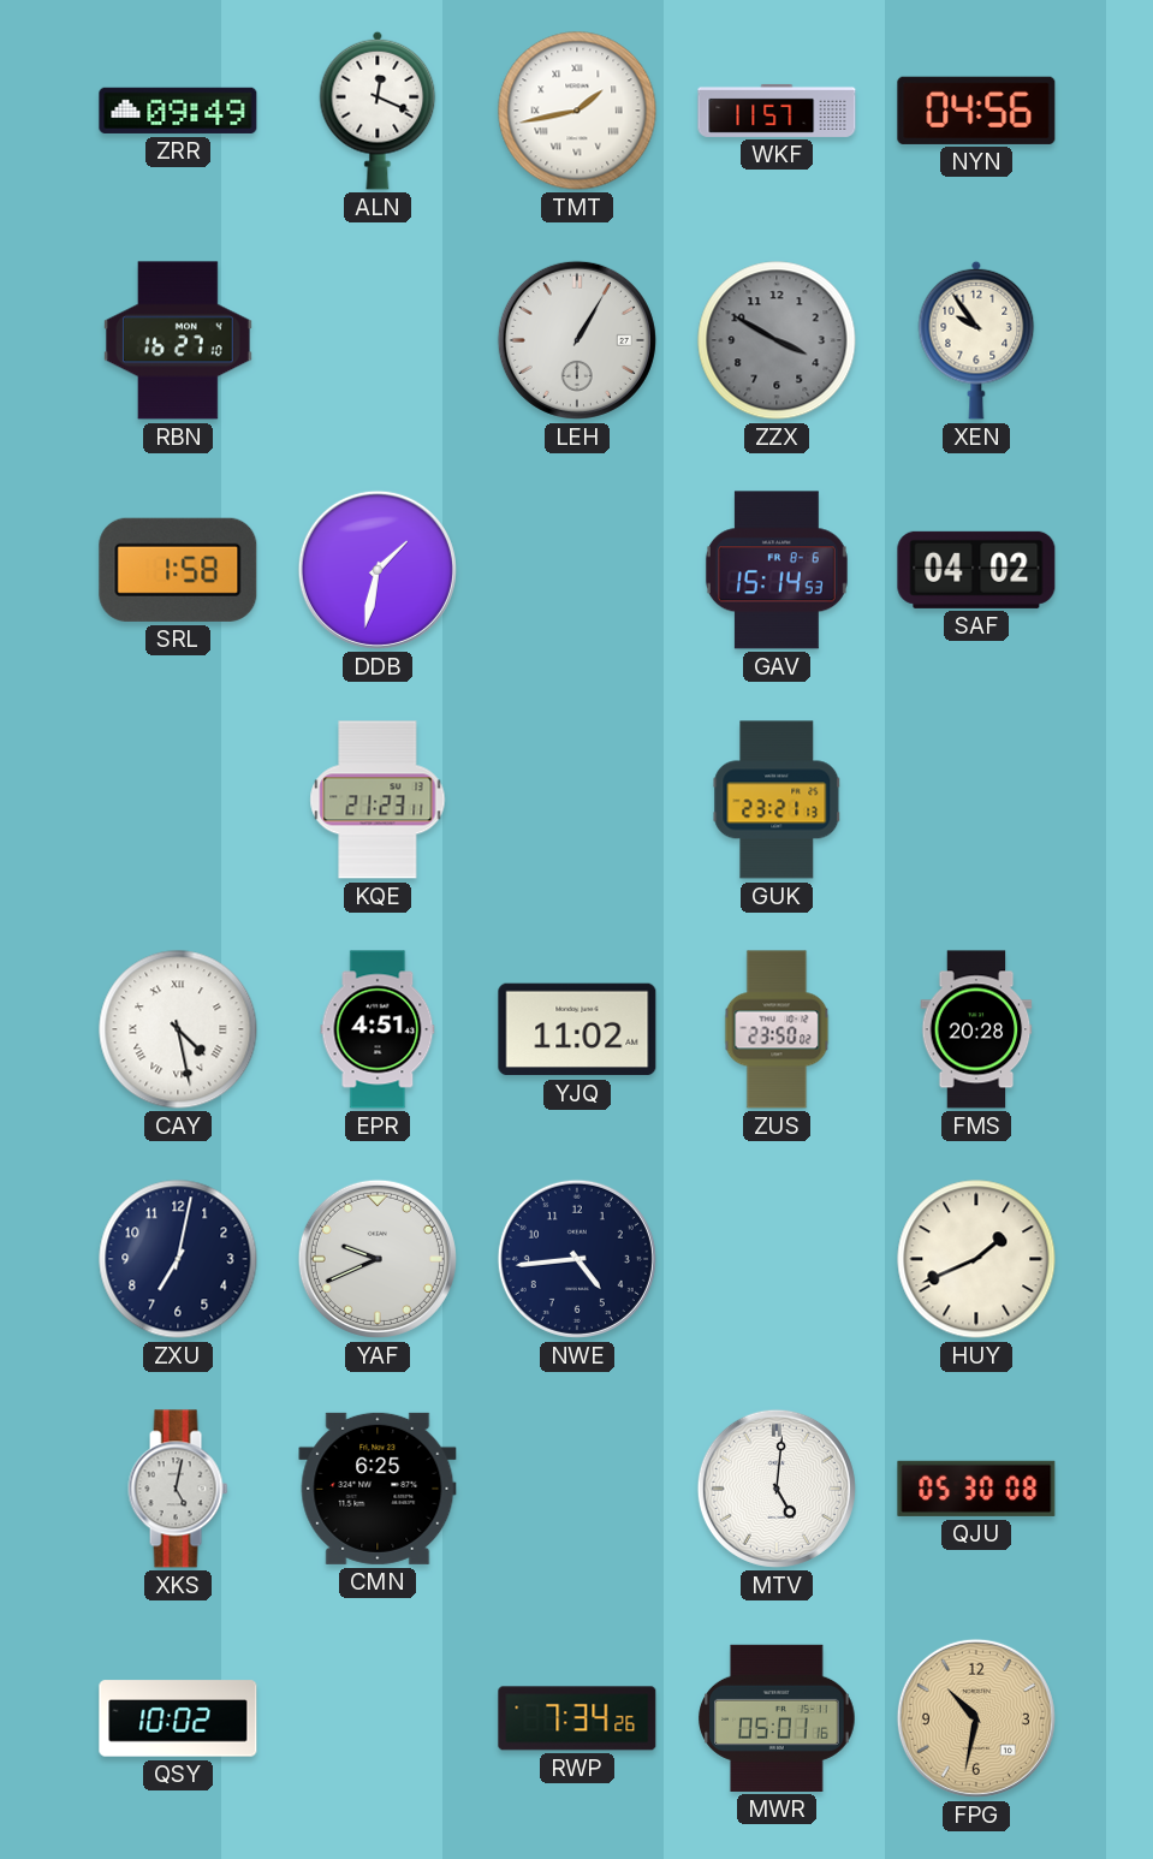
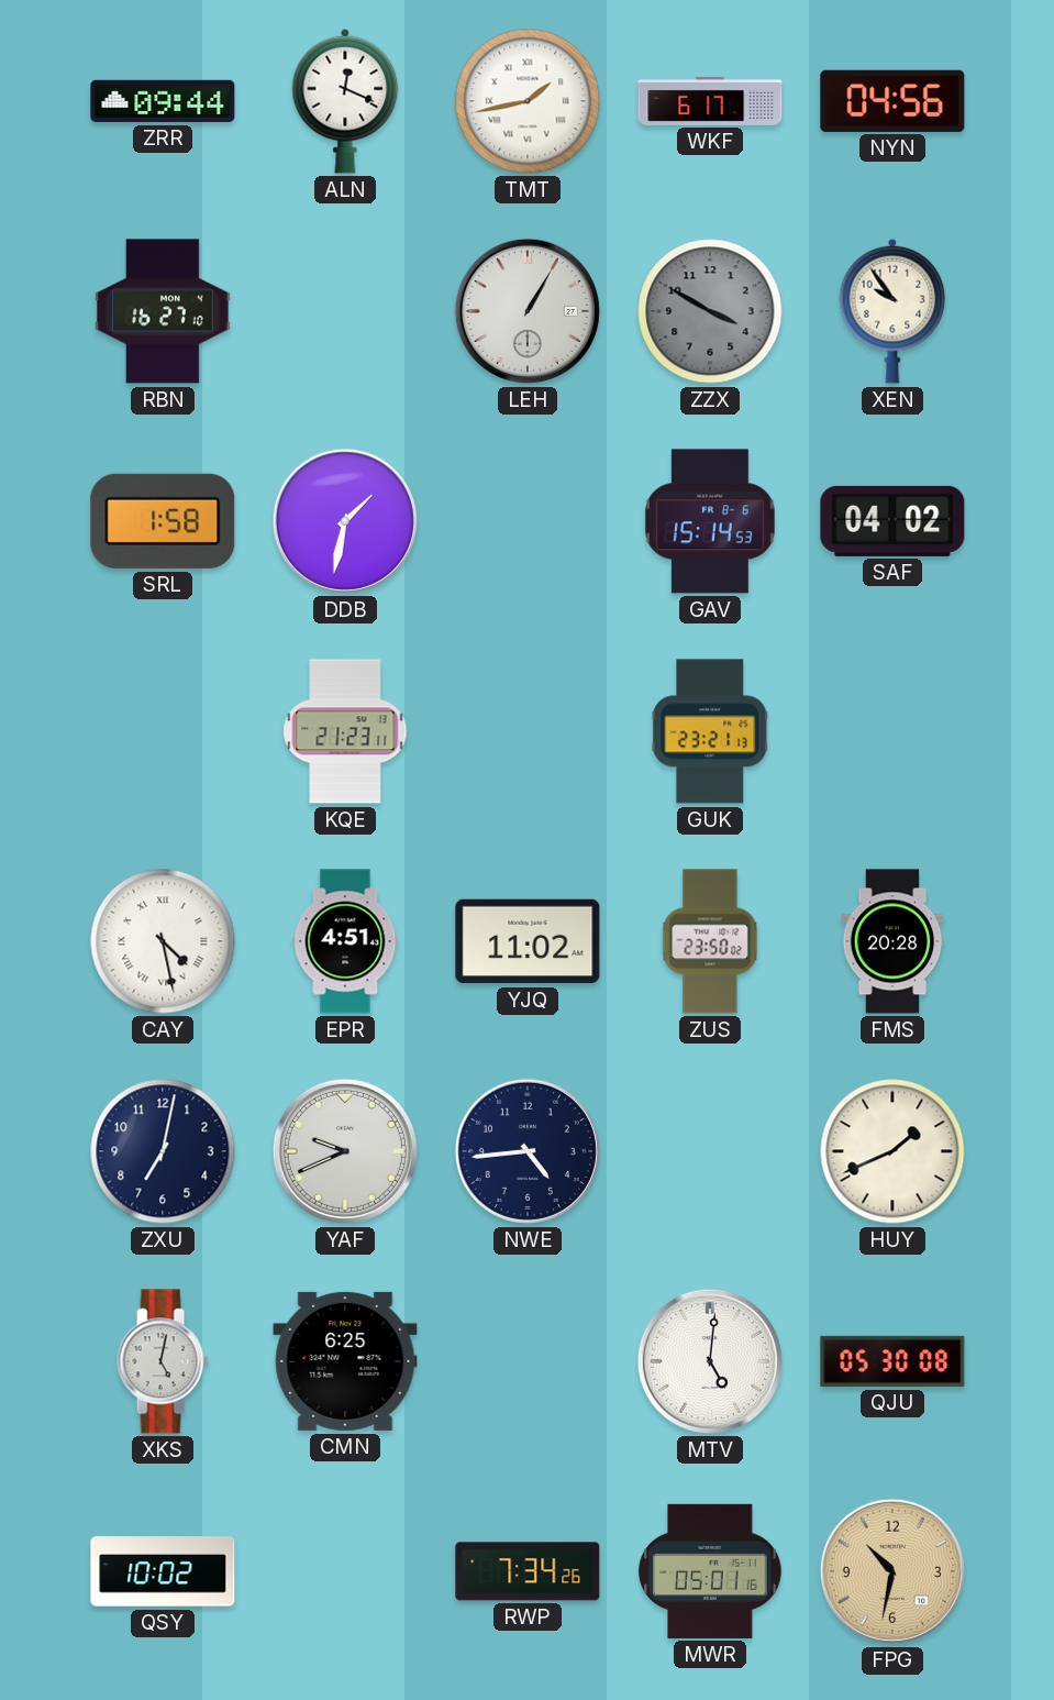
ZRR: 09:49 -> 09:44
WKF: 11:57 -> 6:17
